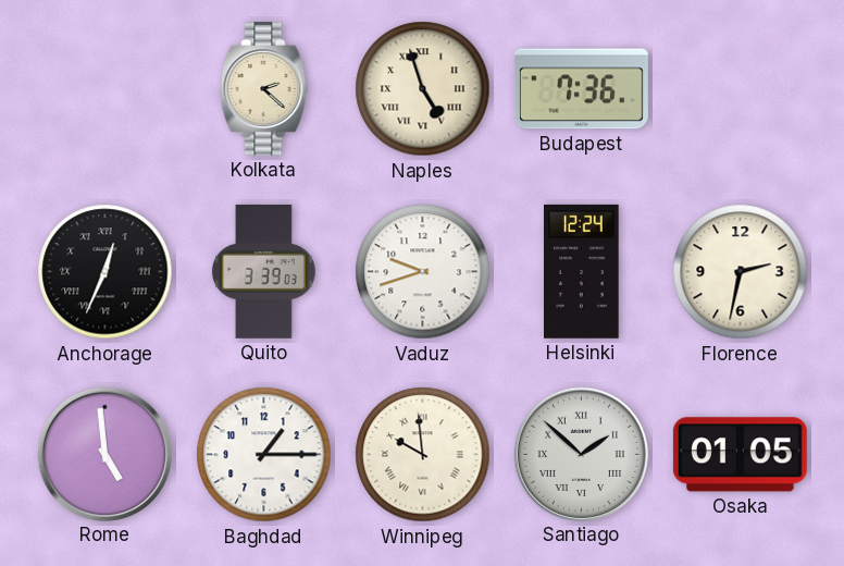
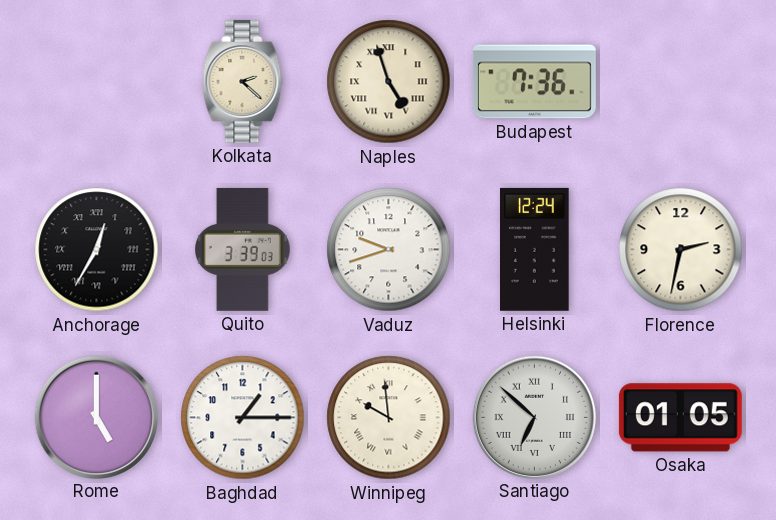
Anchorage: 12:34 -> 12:35
Rome: 4:59 -> 5:00
Santiago: 1:52 -> 6:52
